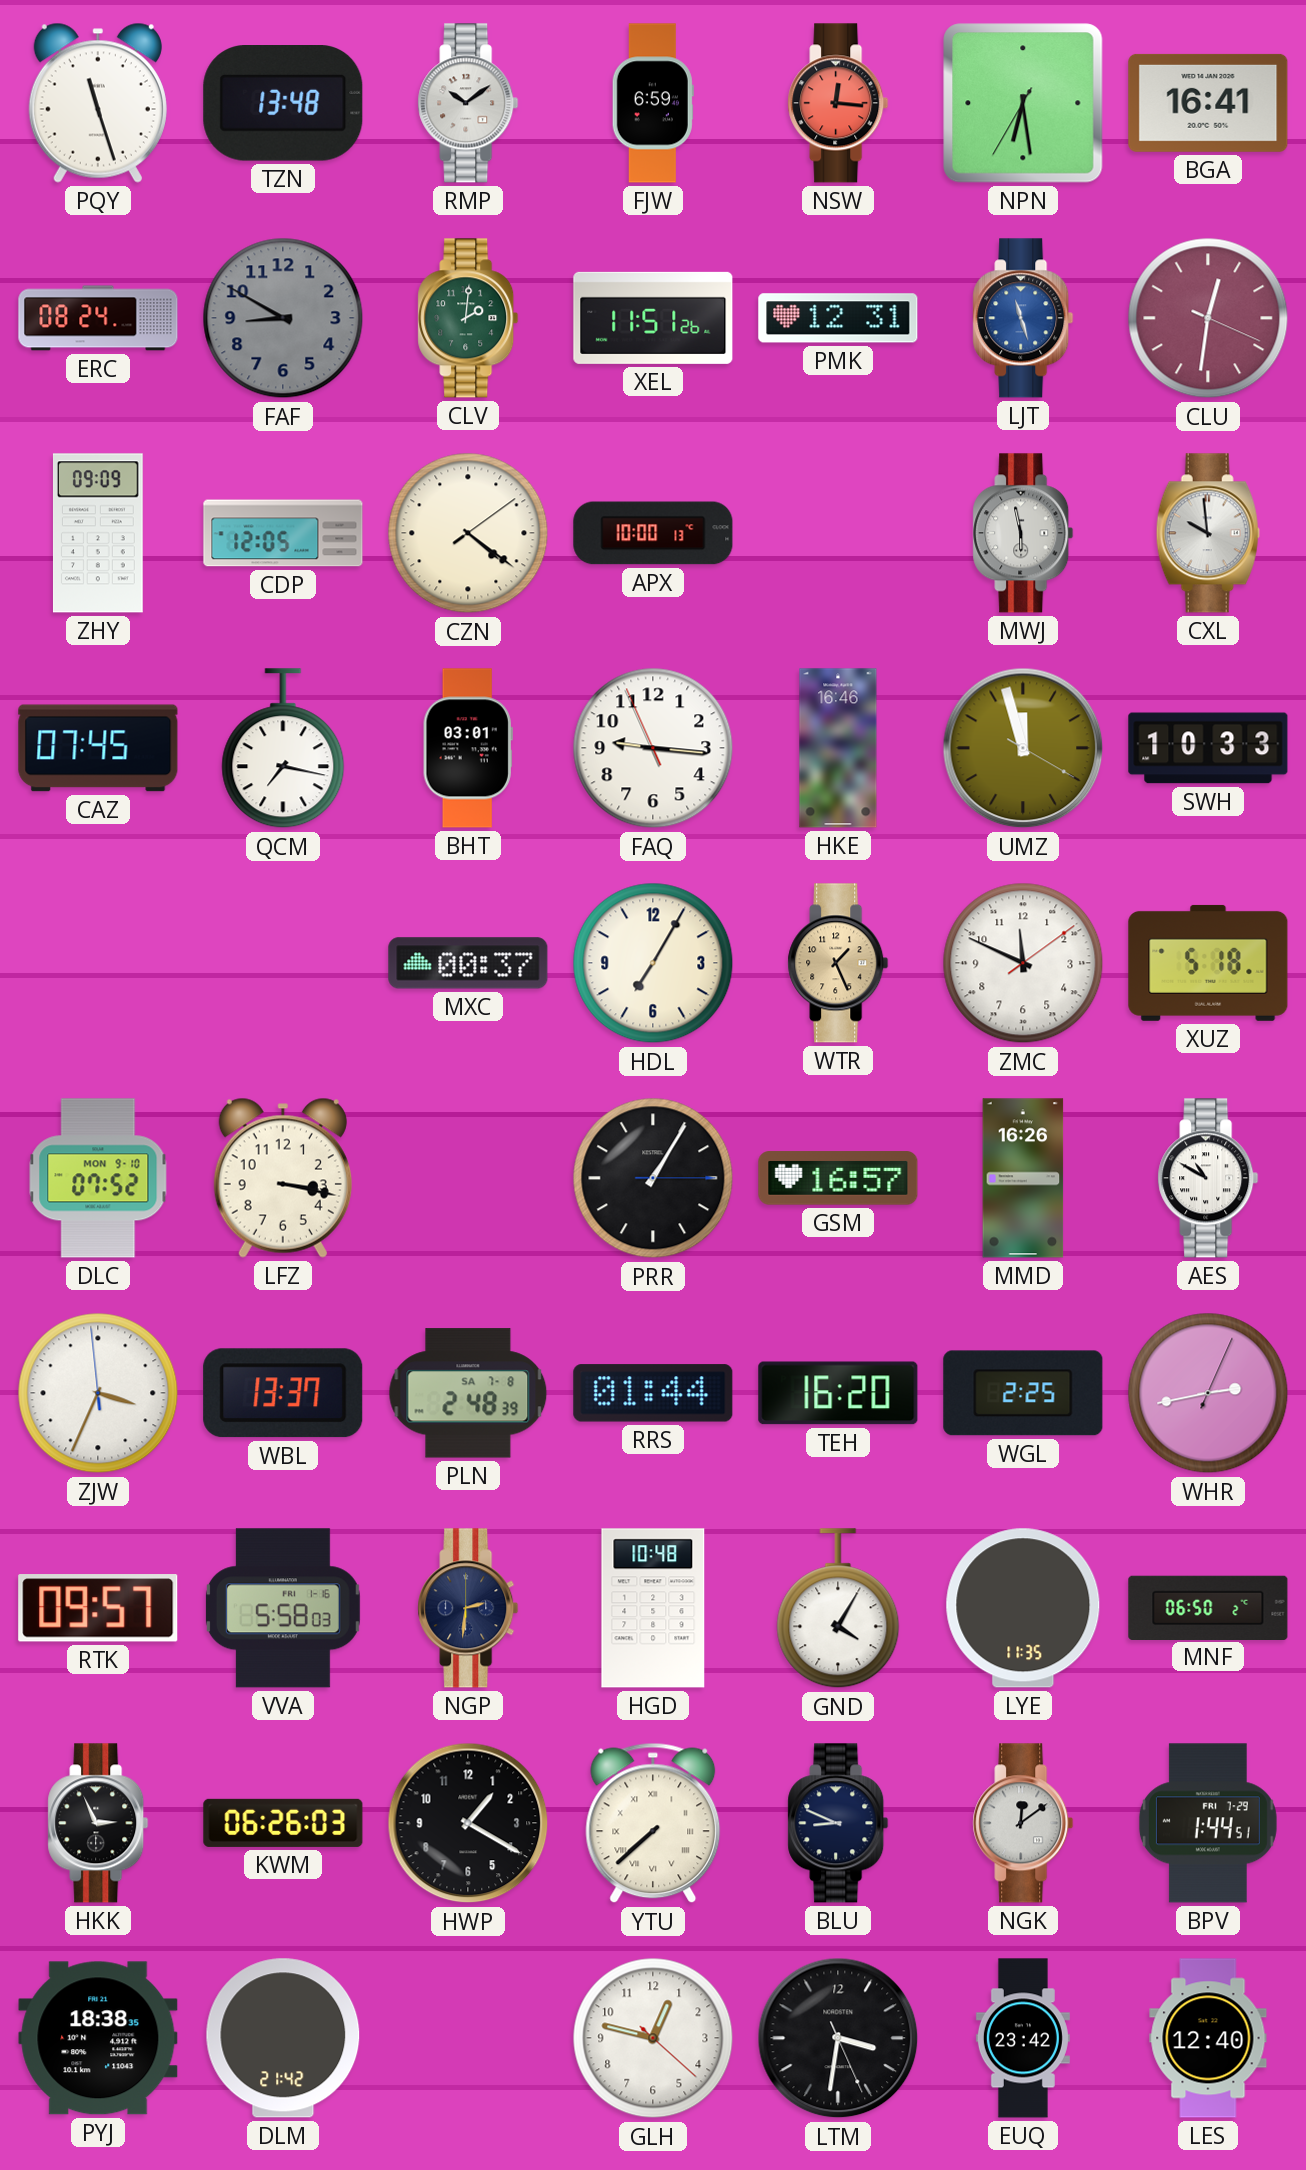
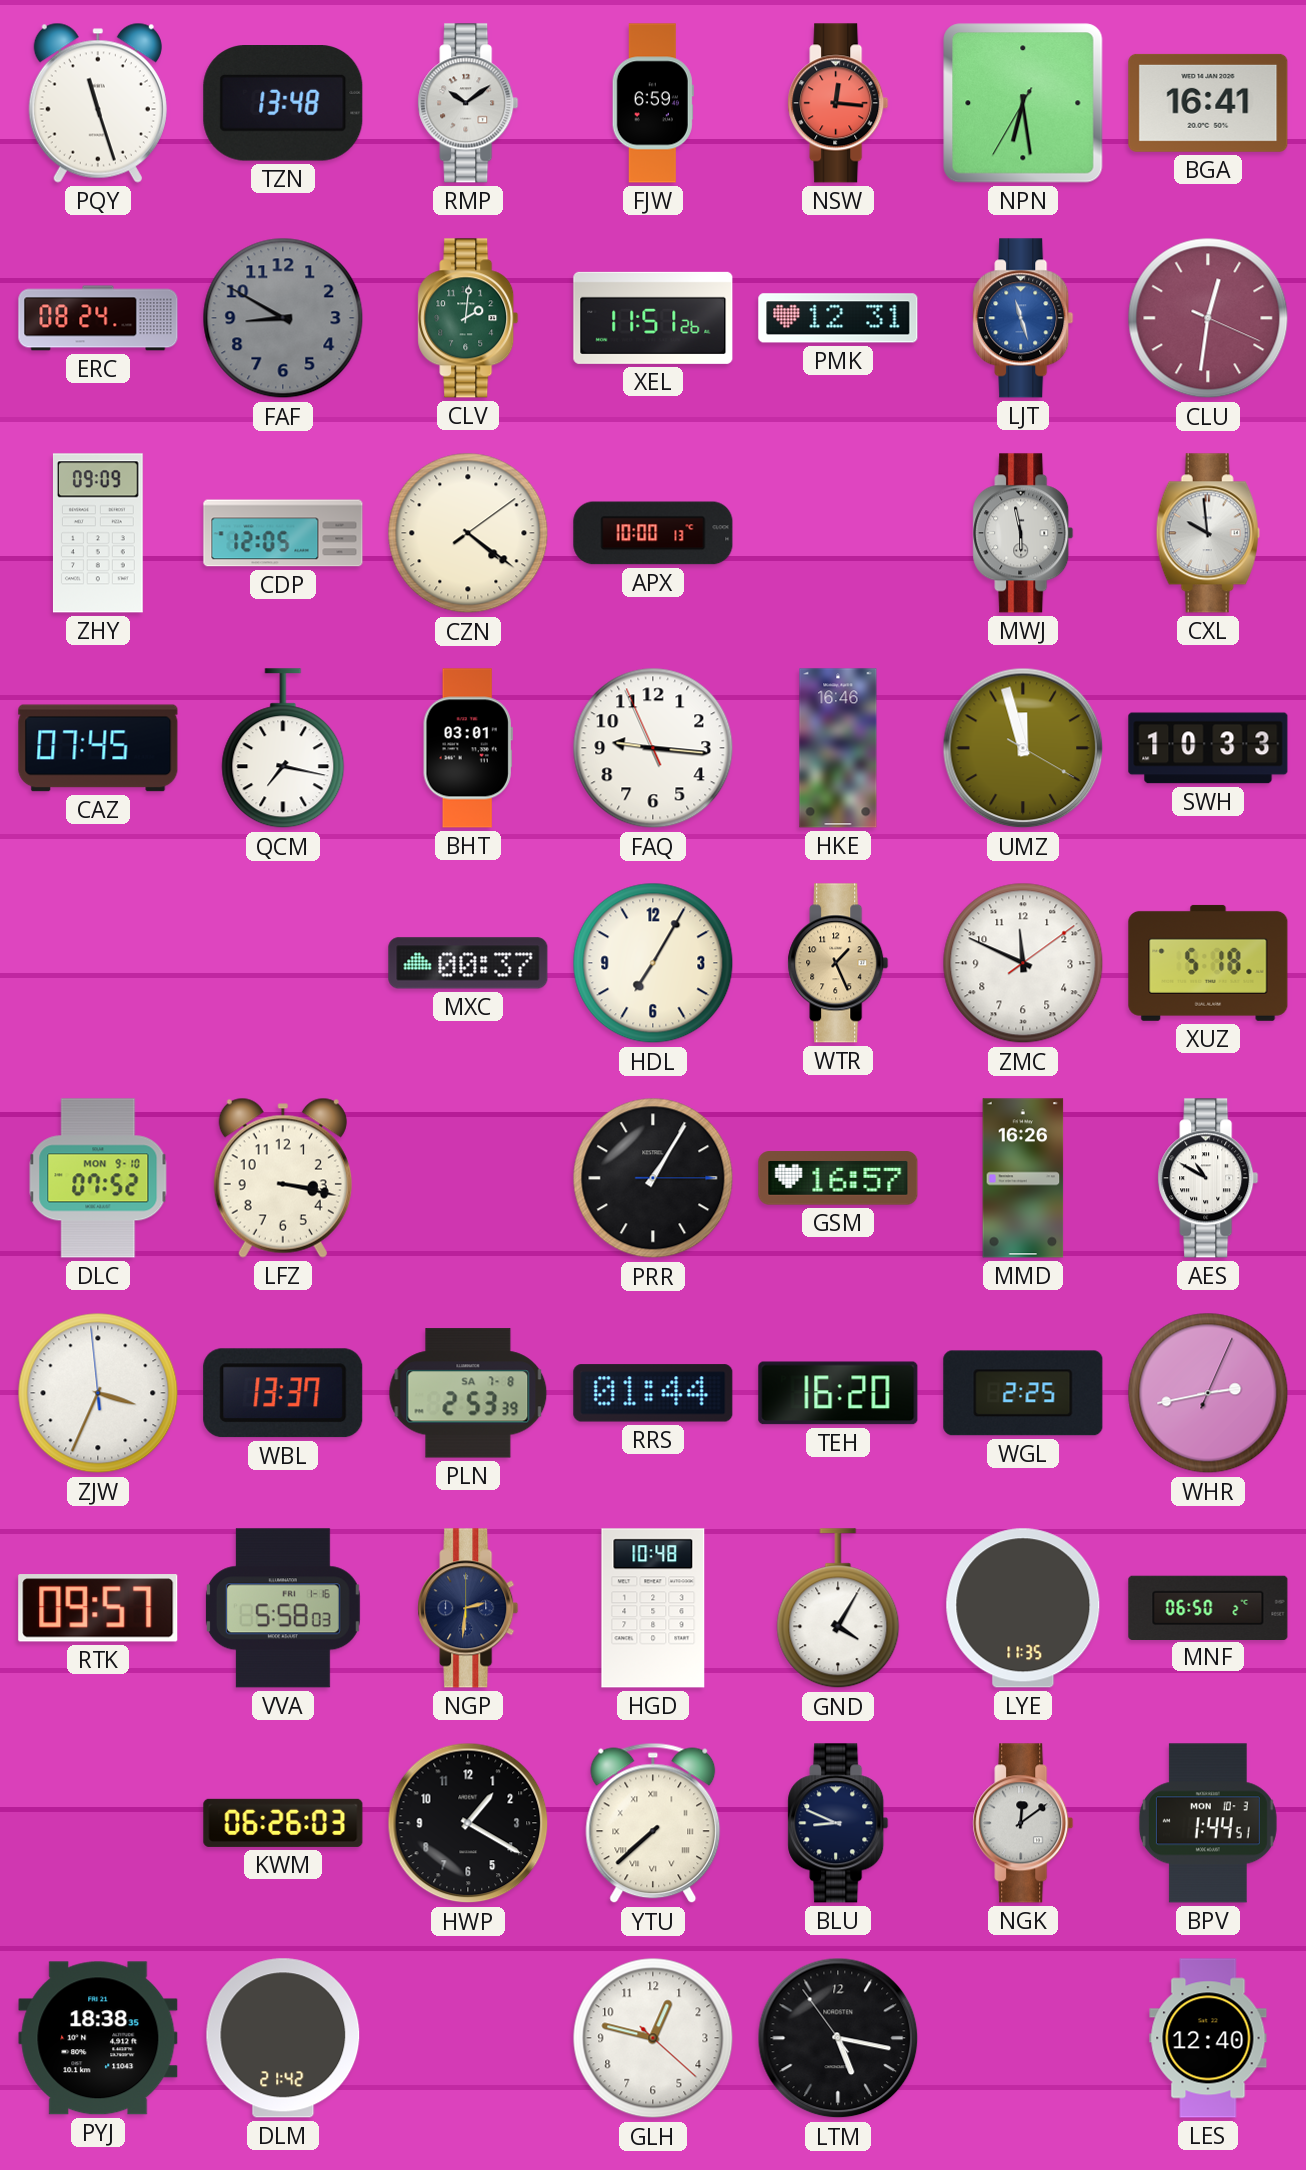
PLN: 2:48 -> 2:53
HKK: 2:56 -> none
BPV date: FRI 7-29 -> MON 10-3
LTM: 3:31 -> 5:16
EUQ: 23:42 -> none
